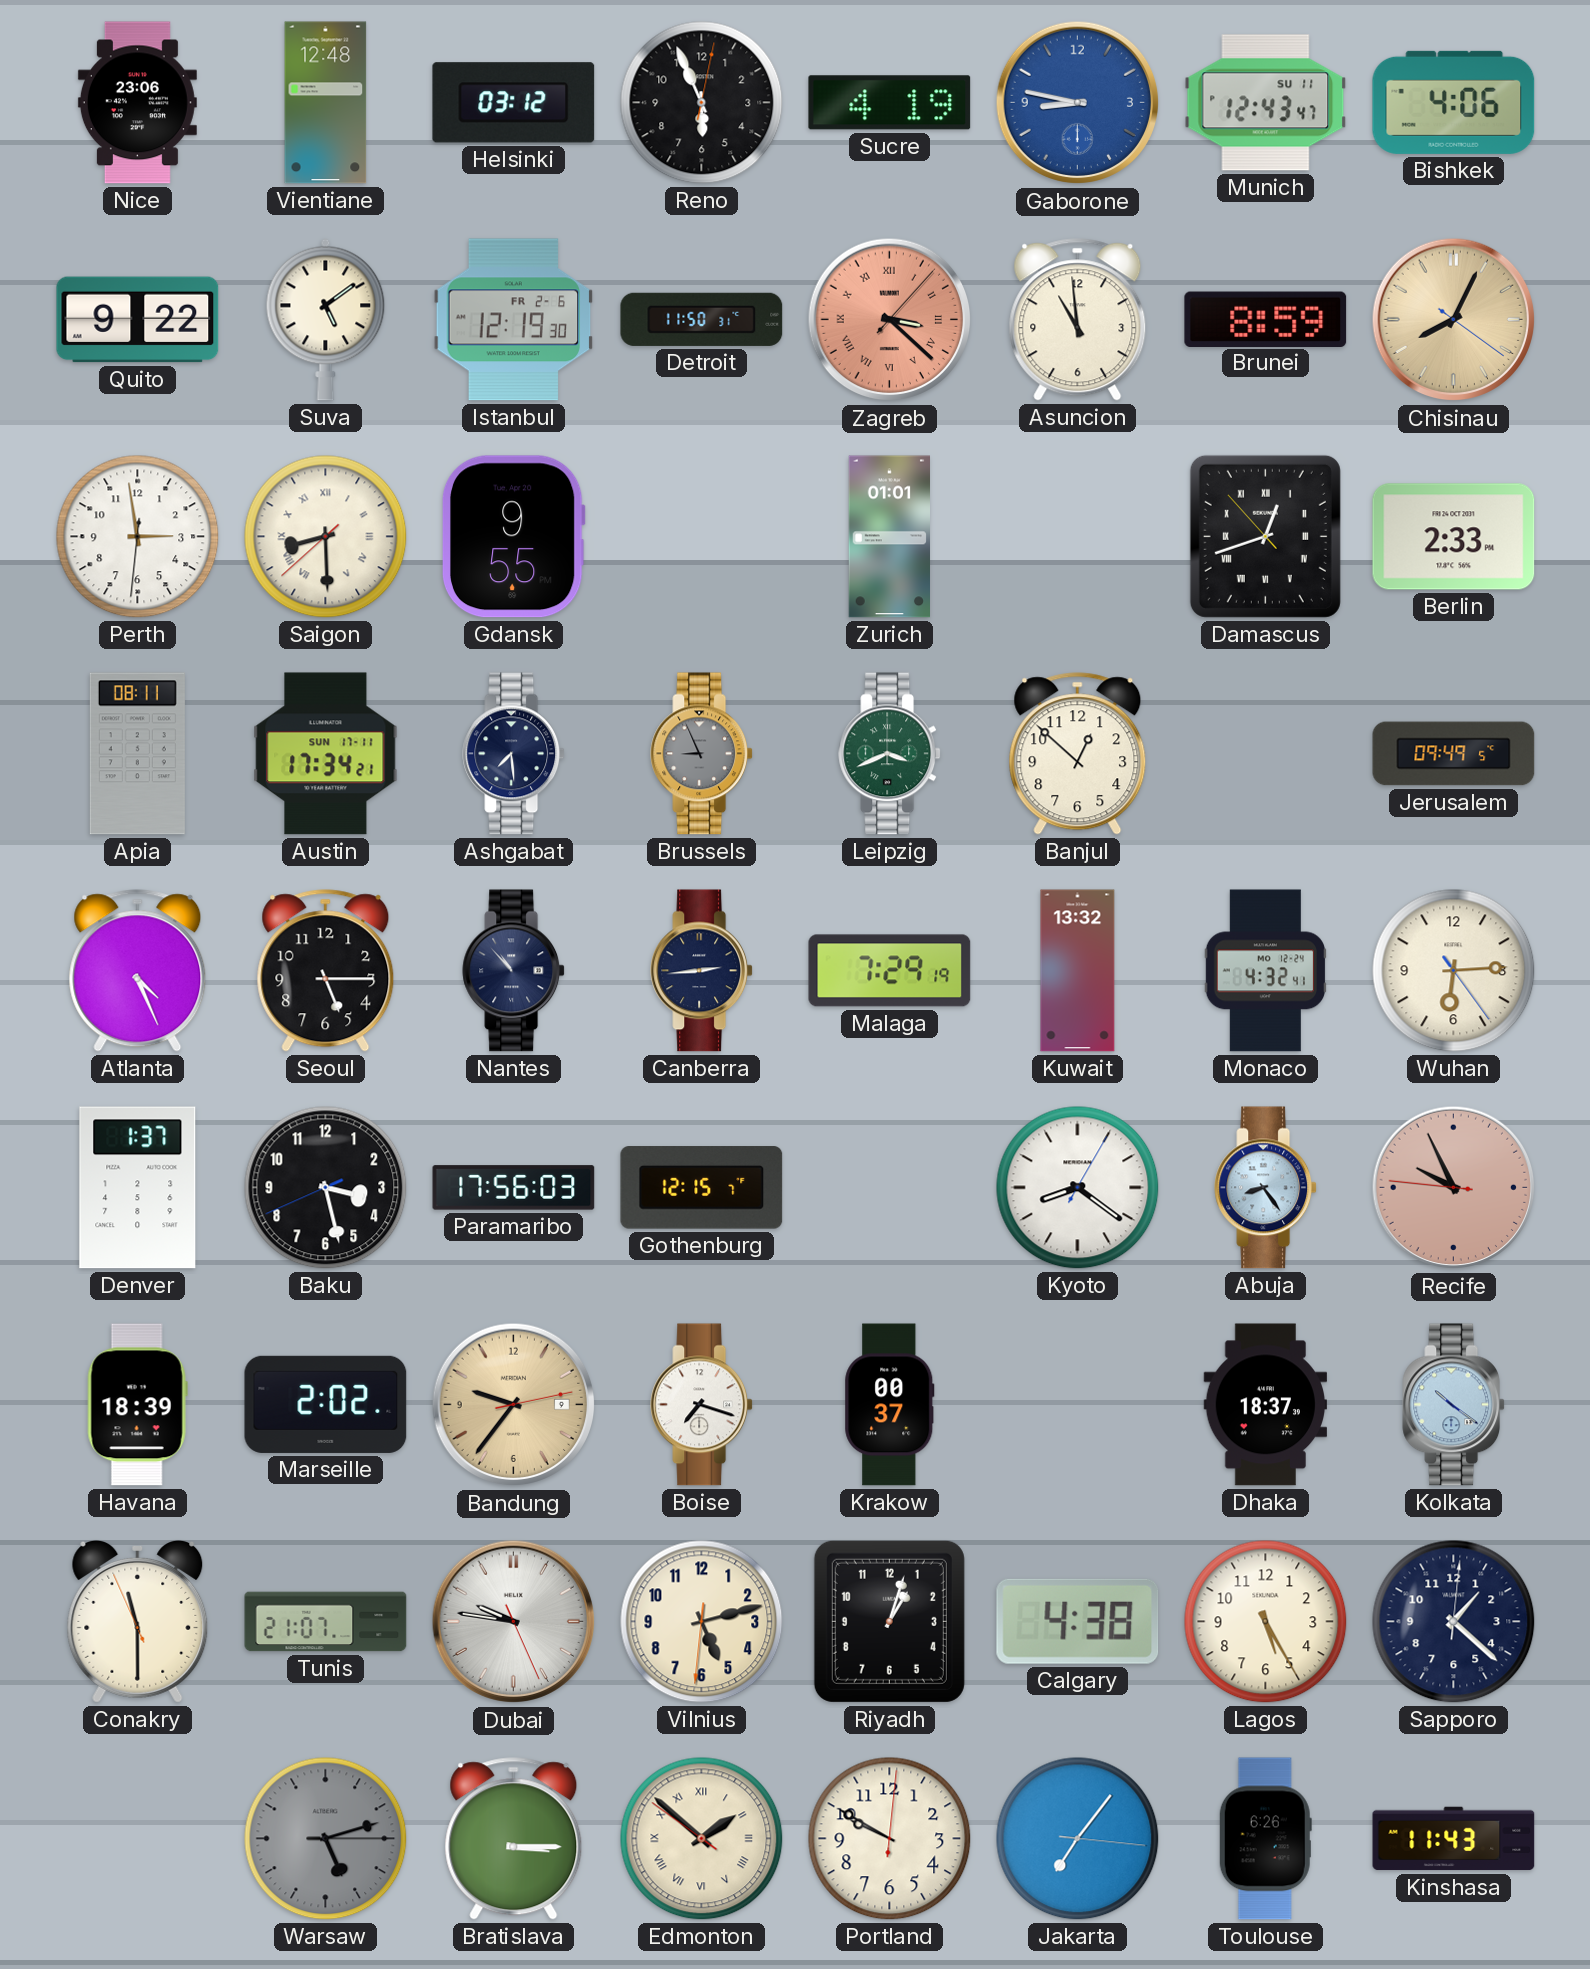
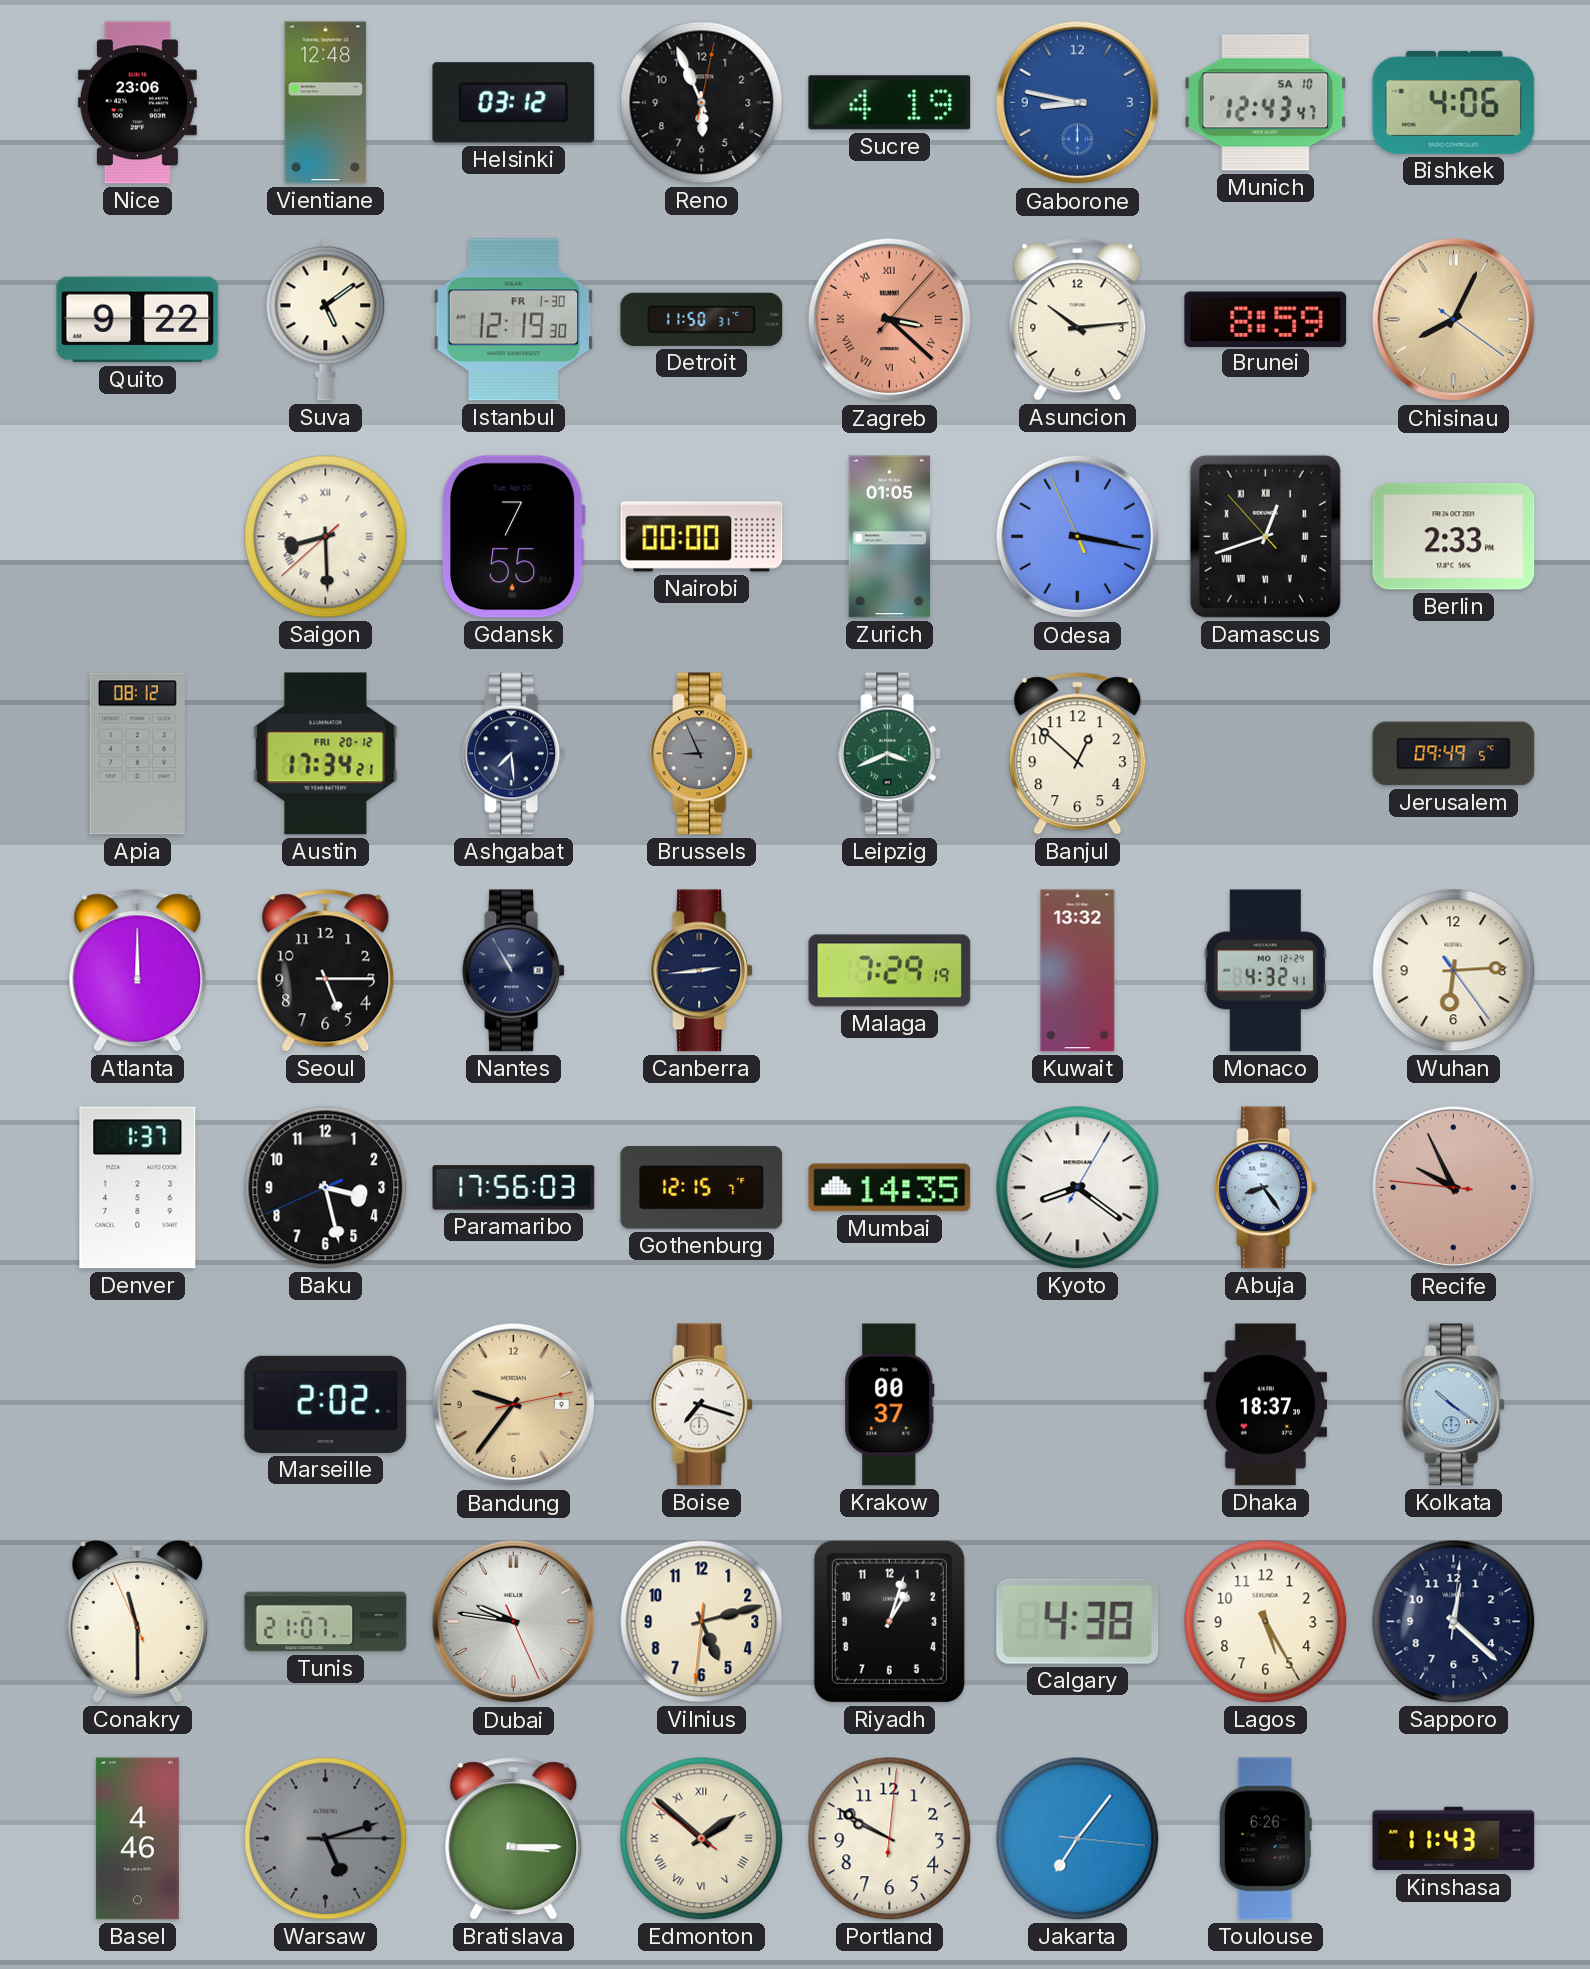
Munich date: SU 11 -> SA 10
Istanbul date: FR 2-6 -> FR 1-30
Asuncion: 10:59 -> 10:14
Perth: 2:58 -> none
Gdansk: 9:55 -> 7:55
Nairobi: none -> 00:00
Zurich: 01:01 -> 01:05
Odesa: none -> 3:16
Apia: 08:11 -> 08:12
Austin date: SUN 17-11 -> FRI 20-12
Atlanta: 4:26 -> 12:00
Nantes: 10:53 -> 10:55
Mumbai: none -> 14:35
Havana: 18:39 -> none
Sapporo: 1:22 -> 12:22
Basel: none -> 4:46
